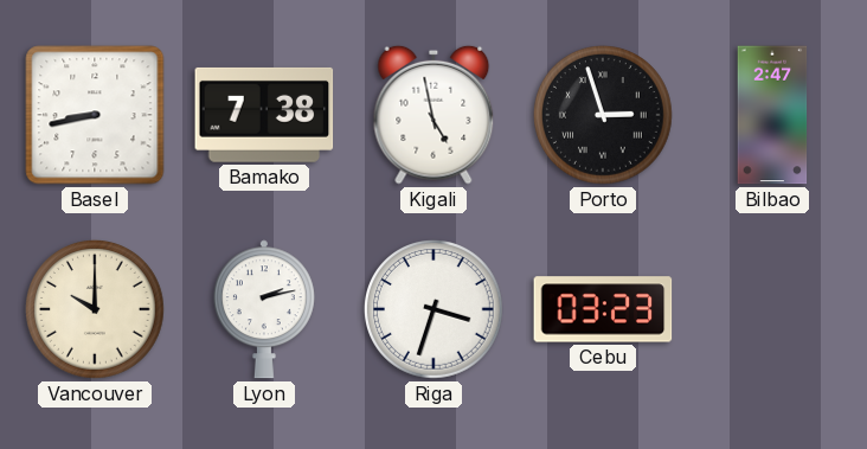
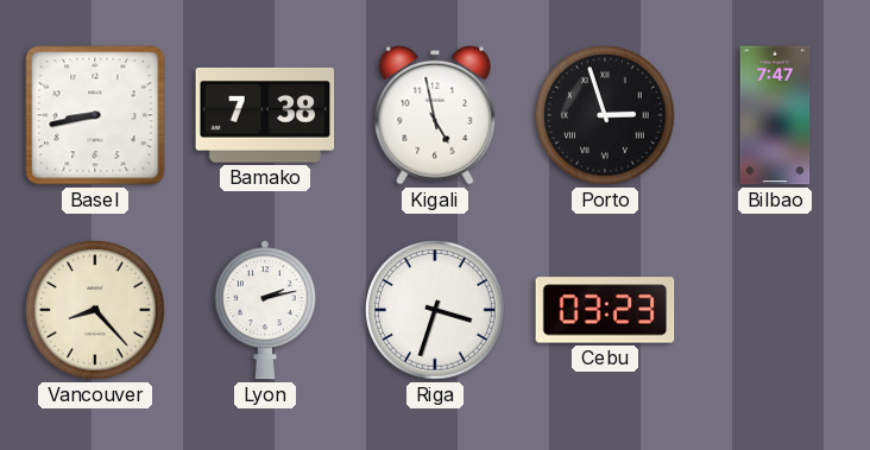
Bilbao: 2:47 -> 7:47
Vancouver: 10:00 -> 8:23
